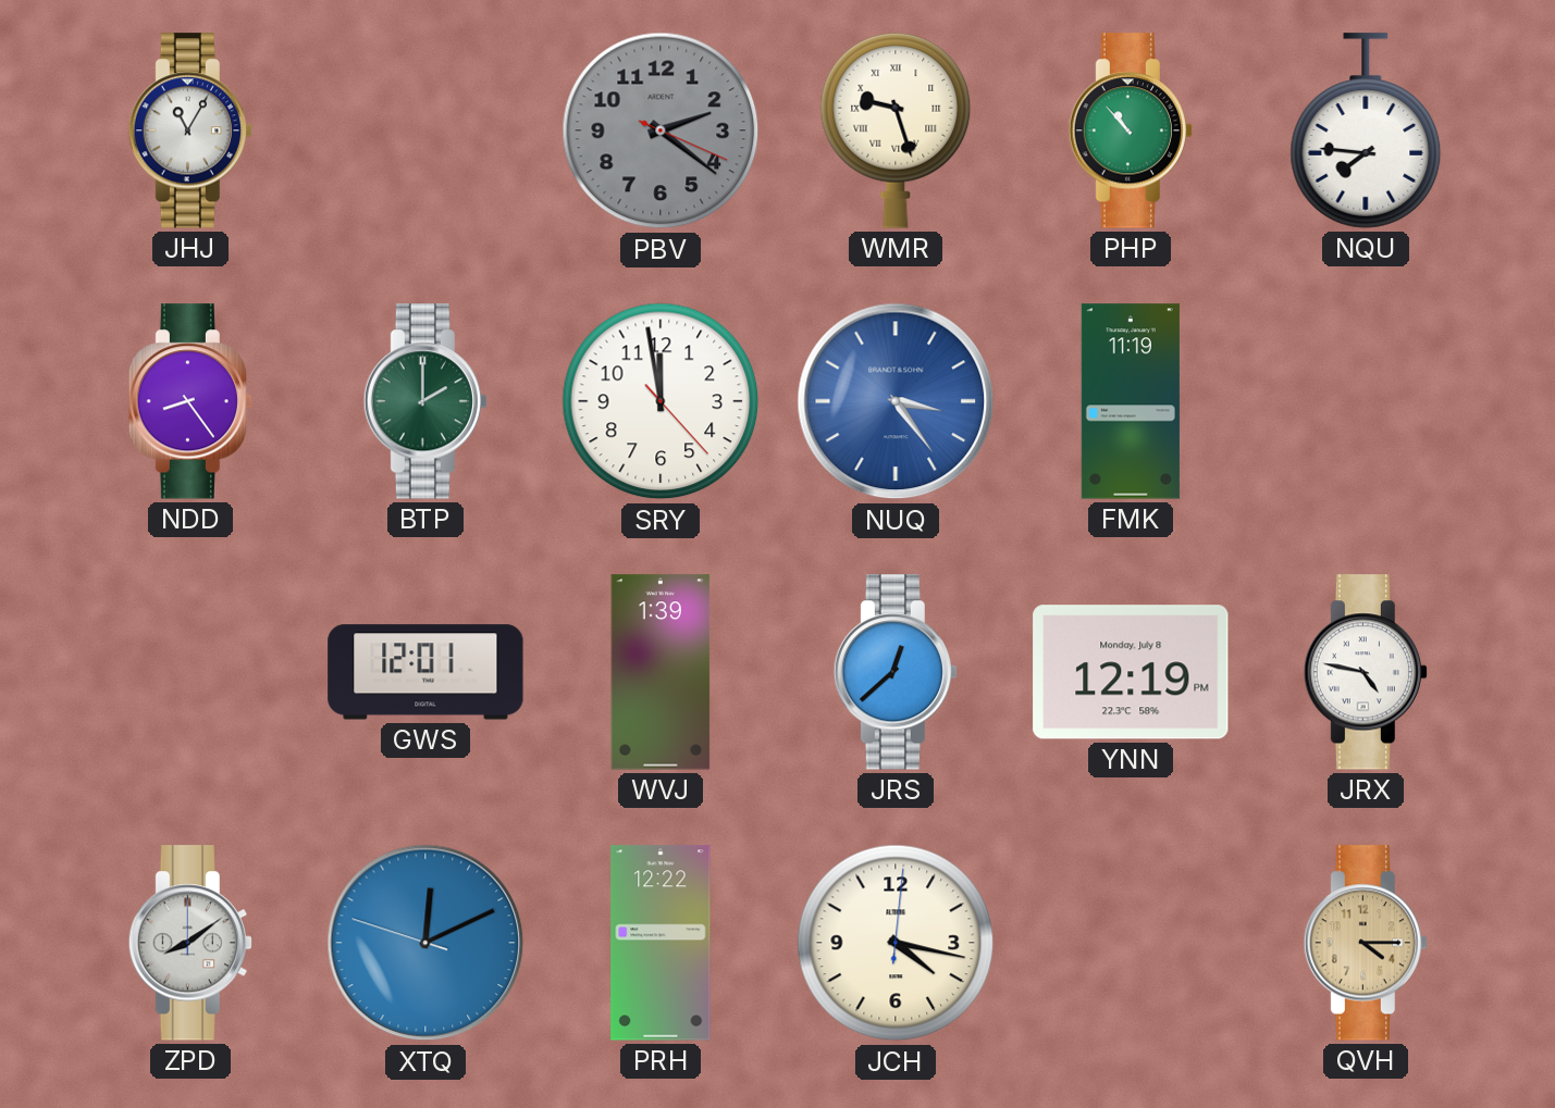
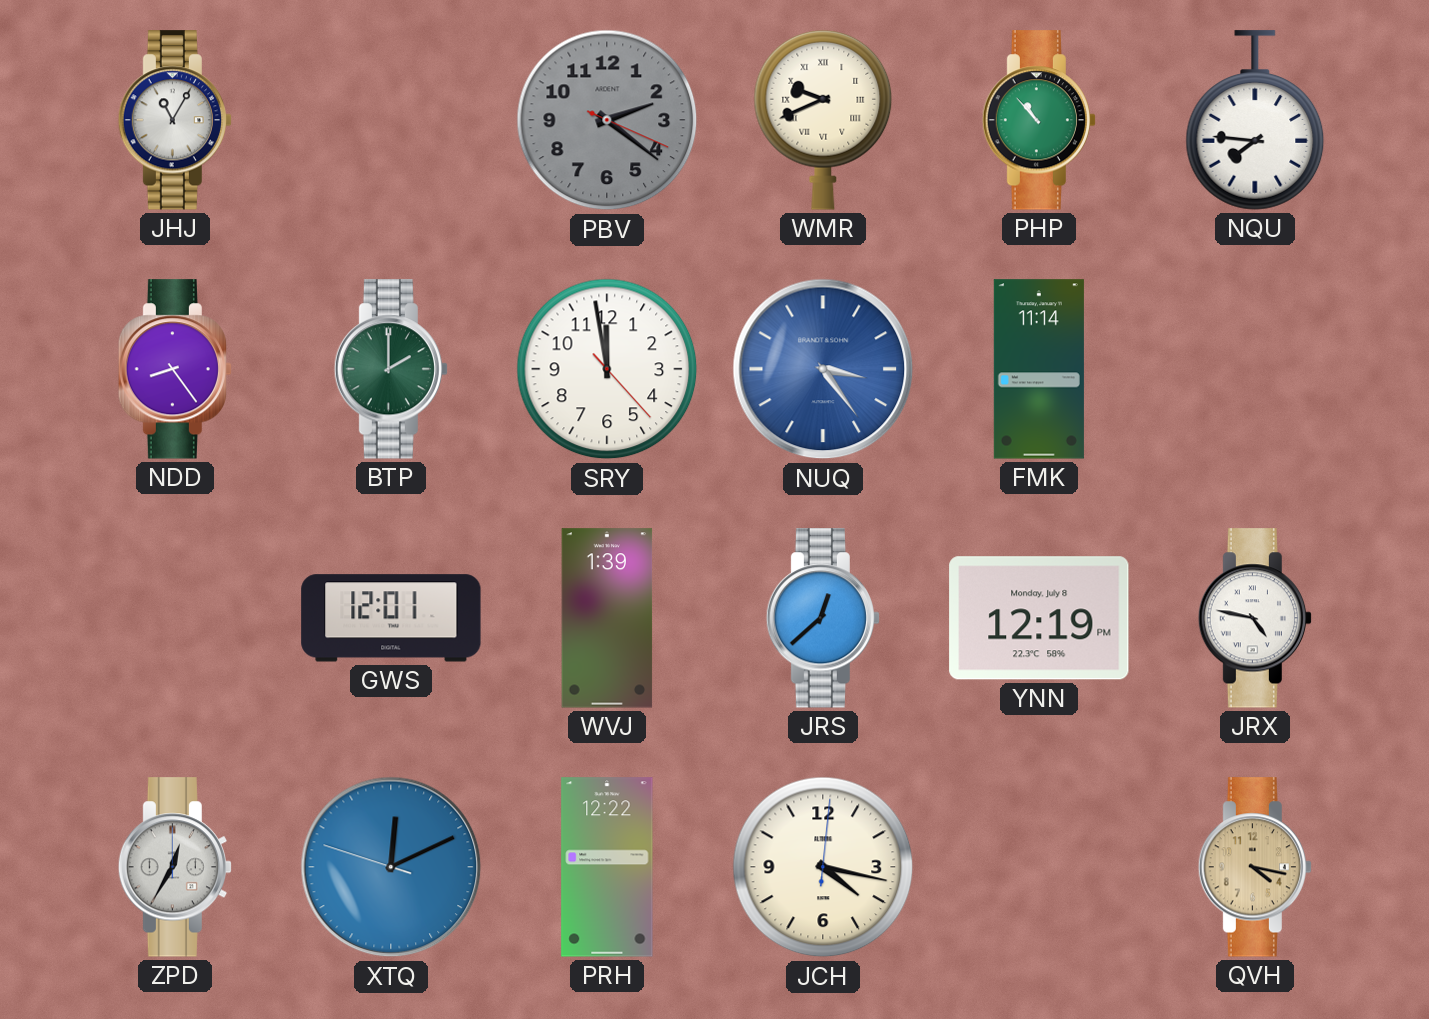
WMR: 9:27 -> 9:41
FMK: 11:19 -> 11:14
ZPD: 8:09 -> 12:35
QVH: 4:15 -> 4:17
